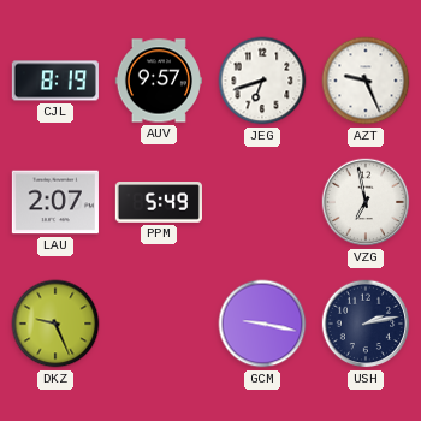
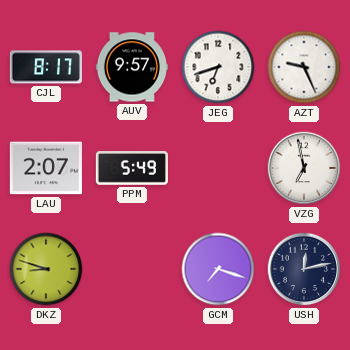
CJL: 8:19 -> 8:17
DKZ: 9:26 -> 8:48
GCM: 9:17 -> 7:18
USH: 2:13 -> 12:13
